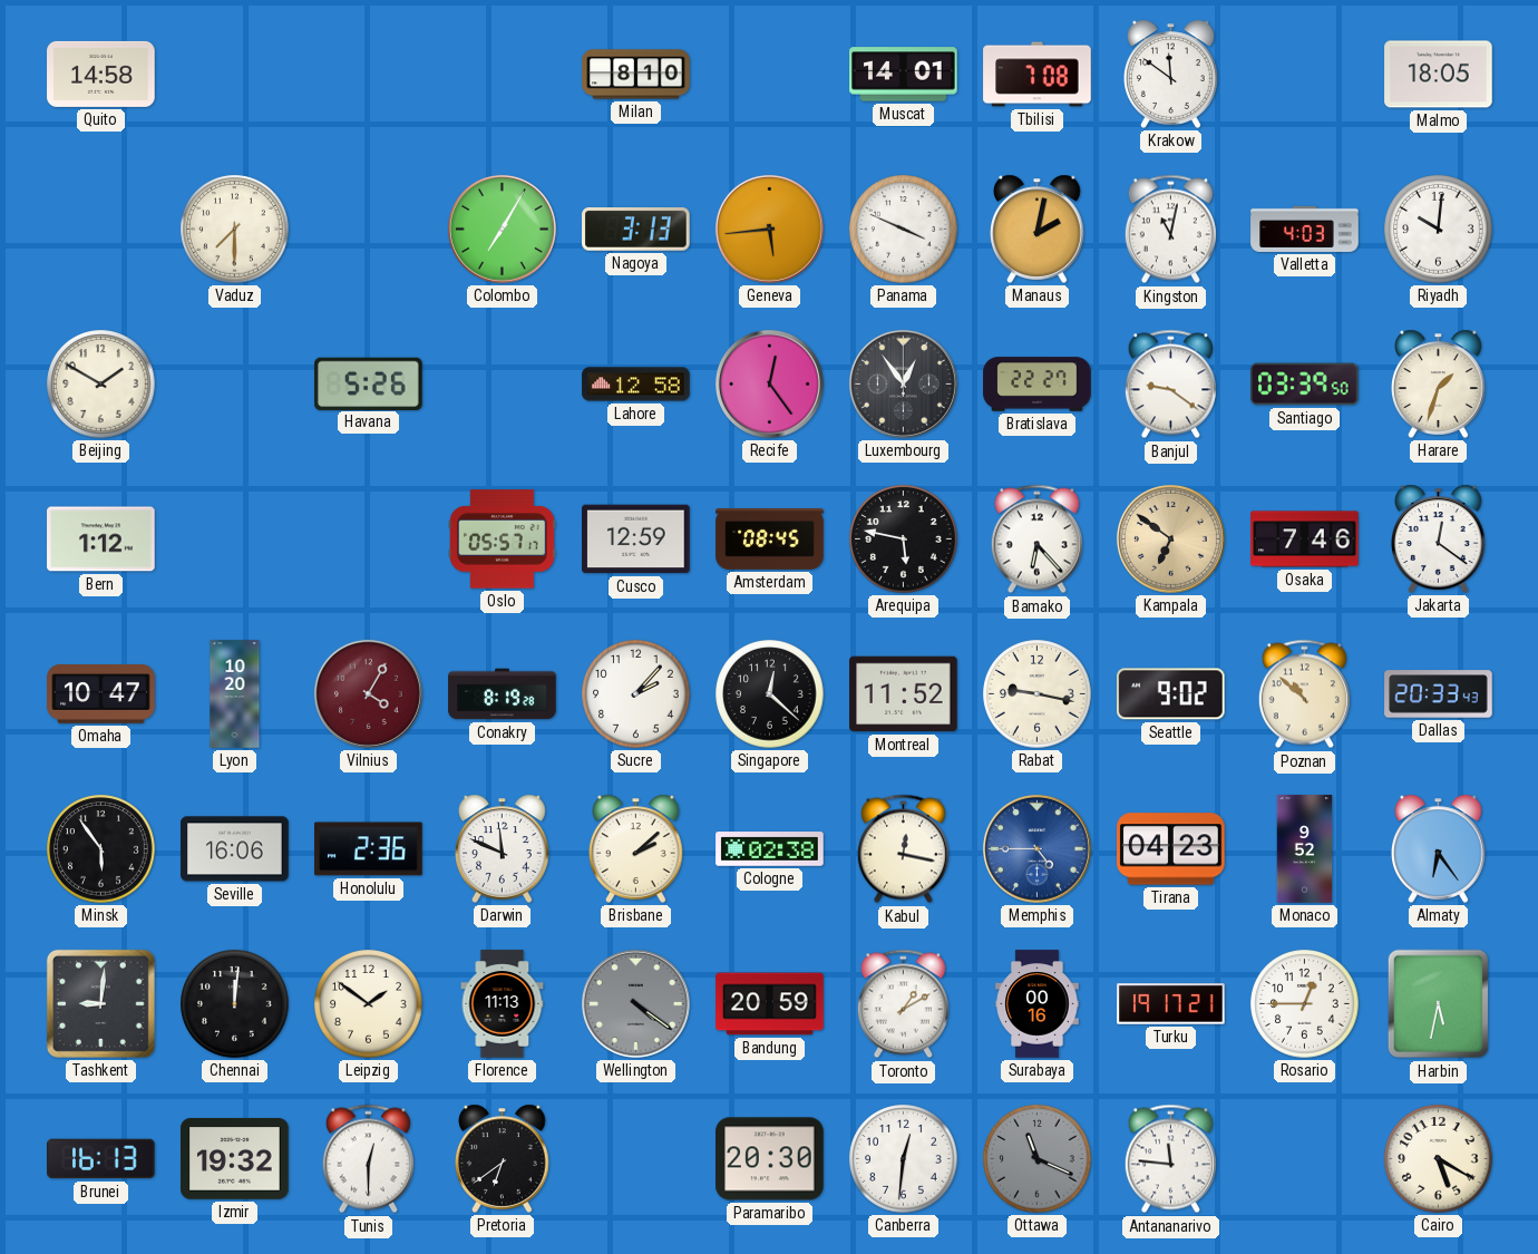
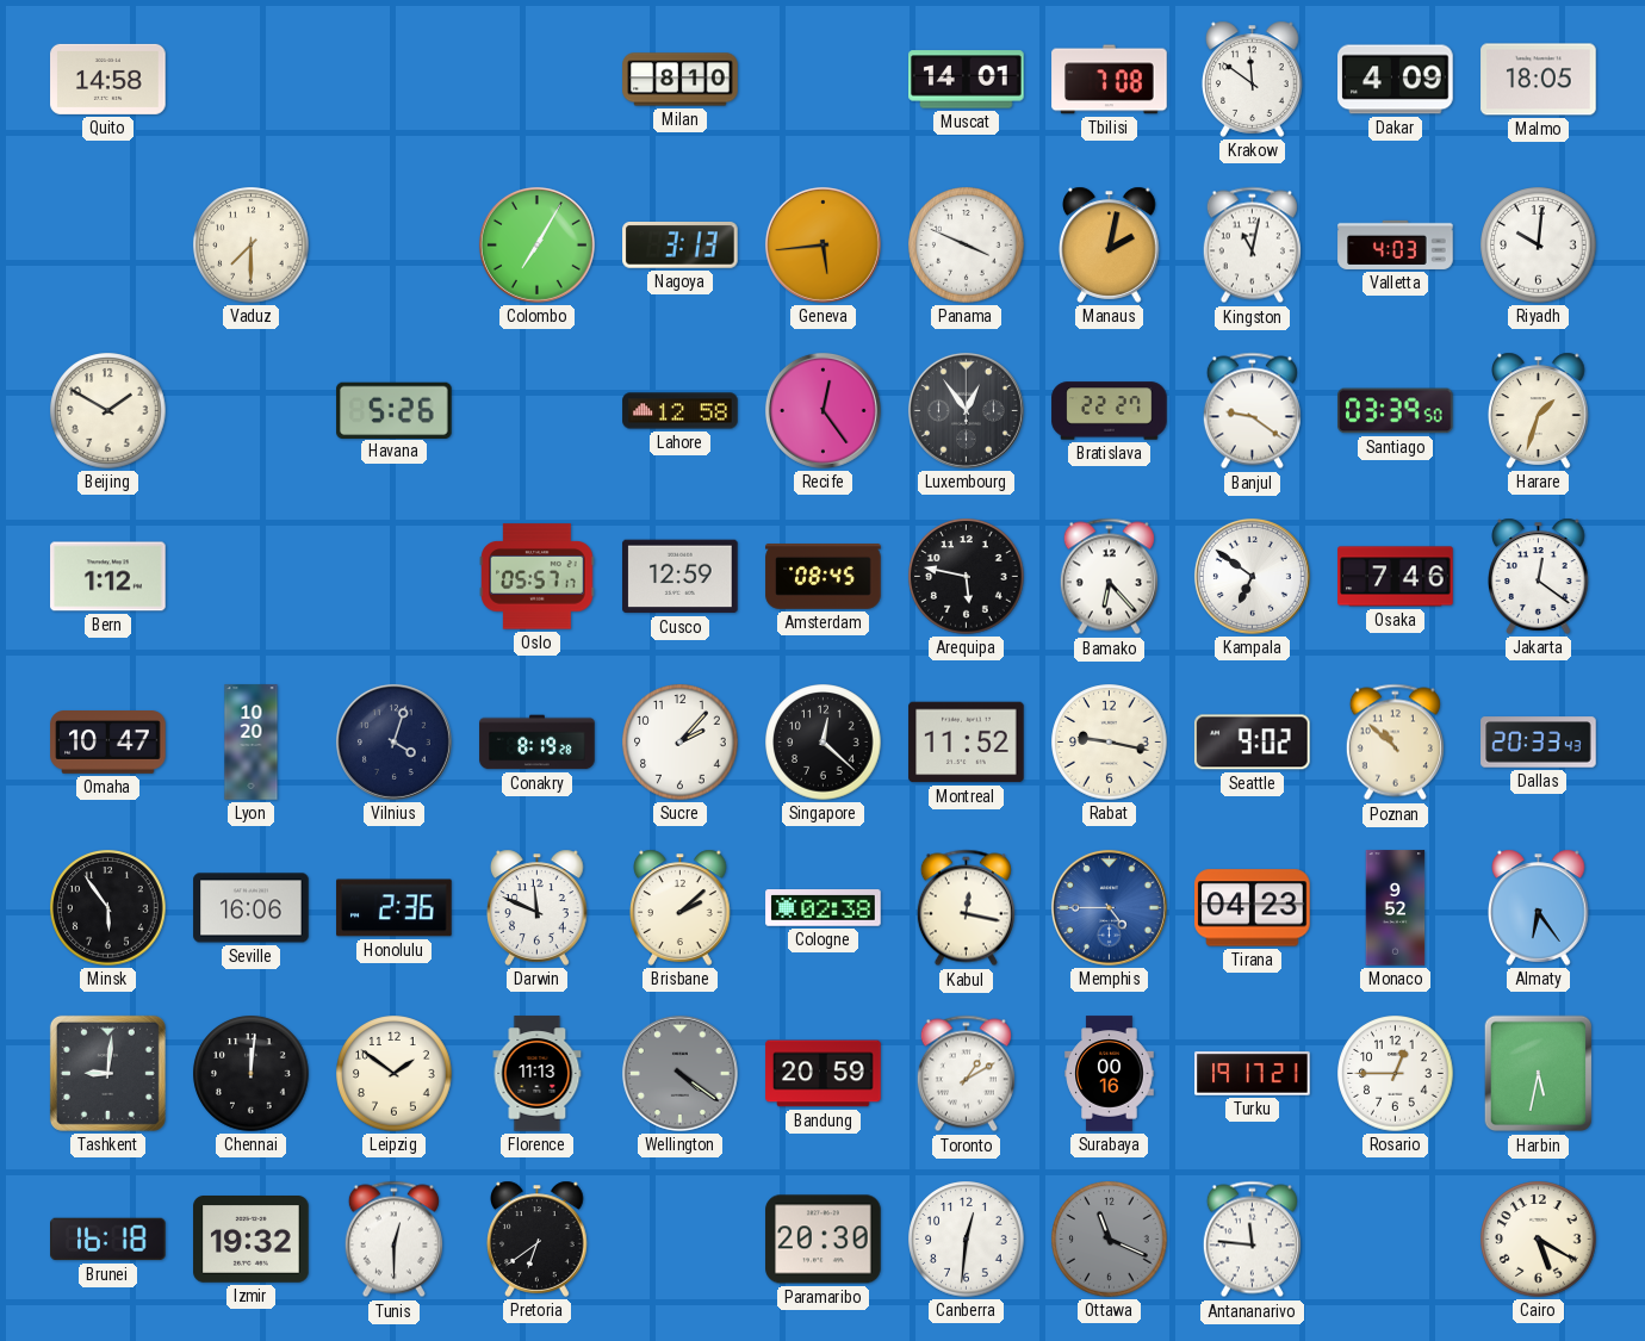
Dakar: none -> 4:09
Kampala dial: champagne -> white
Vilnius: 4:05 -> 4:03
Vilnius dial: burgundy -> navy
Brunei: 16:13 -> 16:18
